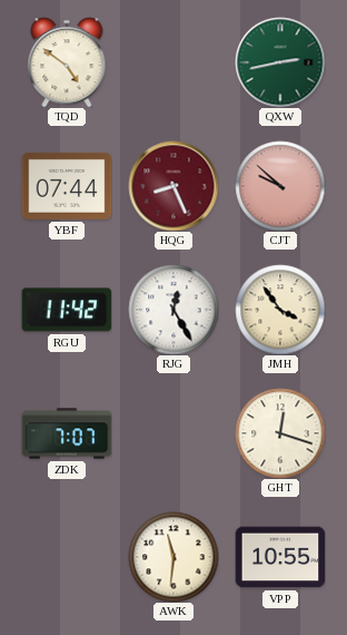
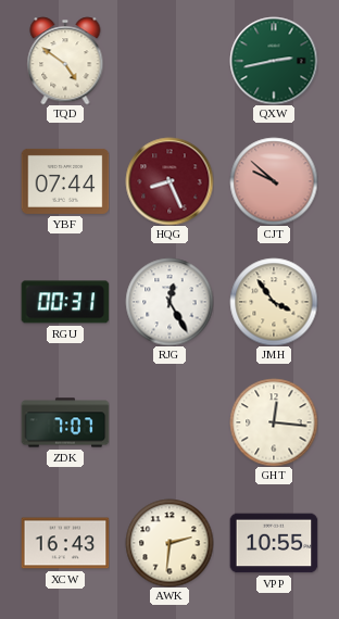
RGU: 11:42 -> 00:31
GHT: 12:18 -> 12:16
XCW: none -> 16:43
AWK: 11:31 -> 2:31
